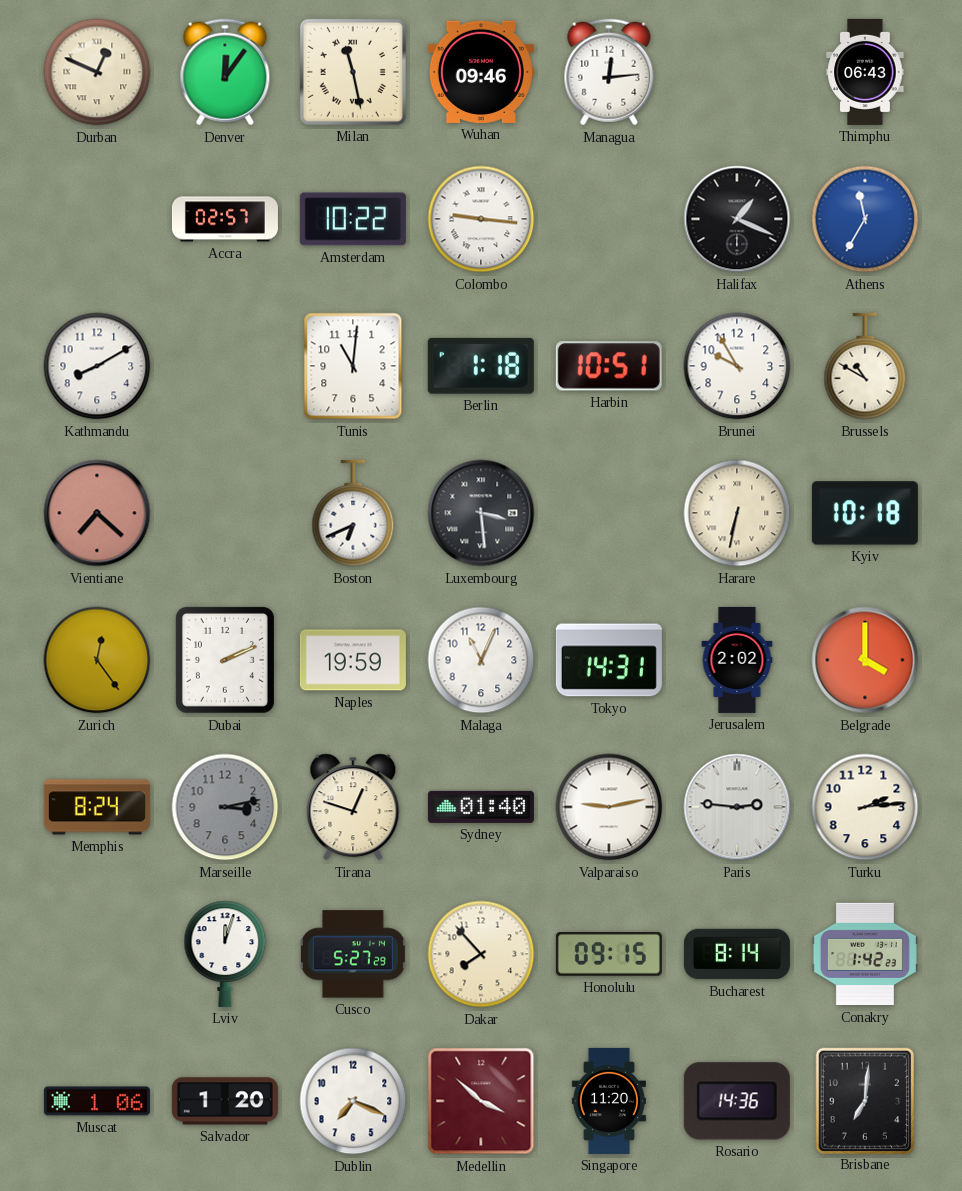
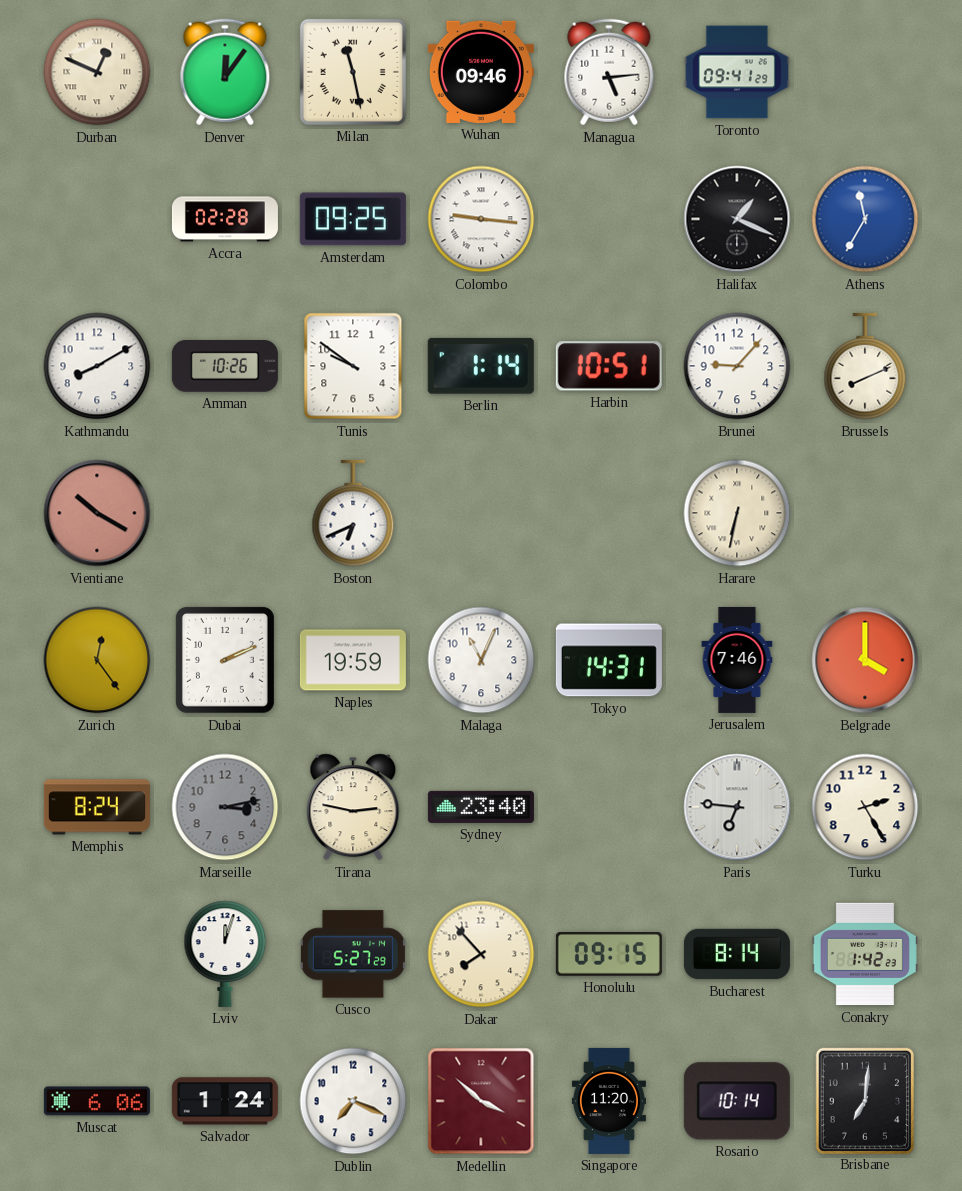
Managua: 12:14 -> 5:14
Toronto: none -> 09:41
Thimphu: 06:43 -> none
Accra: 02:57 -> 02:28
Amsterdam: 10:22 -> 09:25
Amman: none -> 10:26
Tunis: 11:01 -> 9:51
Berlin: 1:18 -> 1:14
Brunei: 9:55 -> 9:07
Brussels: 10:50 -> 8:11
Vientiane: 7:22 -> 10:20
Luxembourg: 3:29 -> none
Kyiv: 10:18 -> none
Jerusalem: 2:02 -> 7:46
Tirana: 12:48 -> 2:47
Sydney: 01:40 -> 23:40
Valparaiso: 9:13 -> none
Paris: 2:46 -> 6:46
Turku: 2:14 -> 2:25
Muscat: 1:06 -> 6:06
Salvador: 1:20 -> 1:24
Rosario: 14:36 -> 10:14
